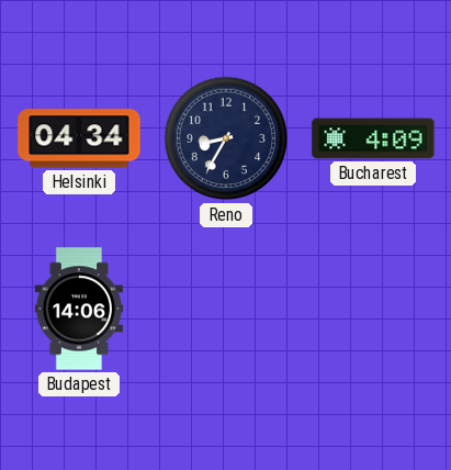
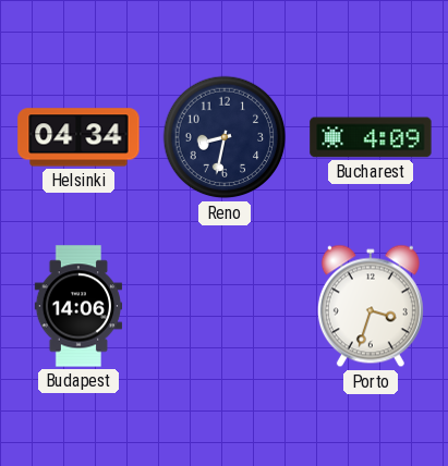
Reno: 8:35 -> 8:32
Porto: none -> 3:33
